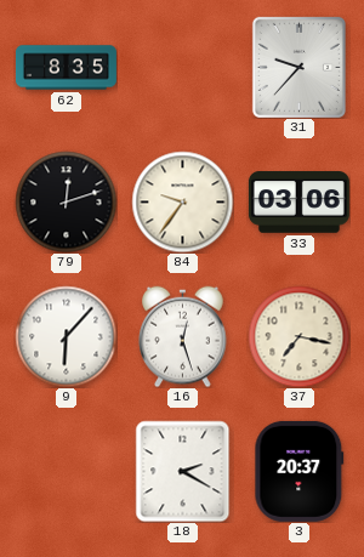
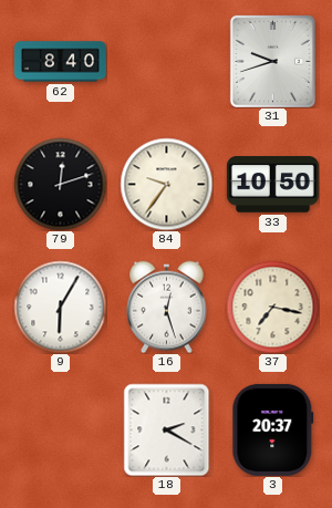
62: 8:35 -> 8:40
31: 9:37 -> 9:42
33: 03:06 -> 10:50
9: 6:07 -> 6:05
